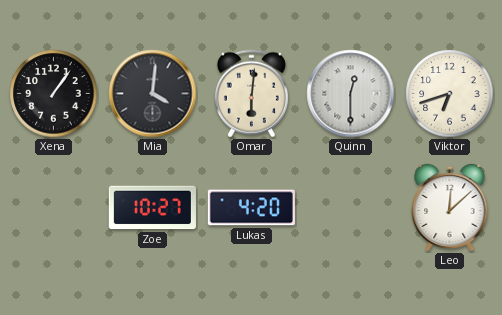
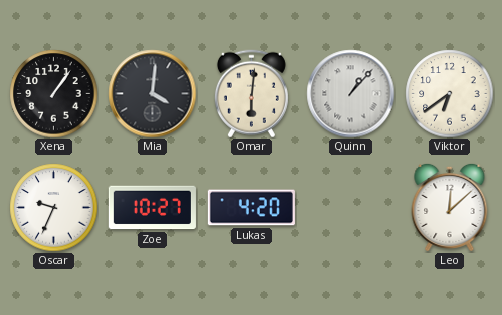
Quinn: 12:30 -> 1:07
Viktor: 6:42 -> 6:39
Oscar: none -> 9:34
